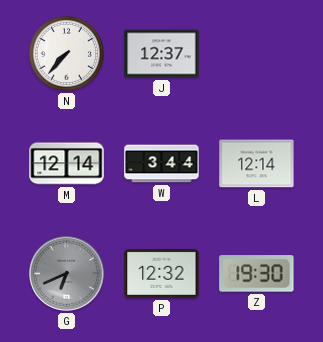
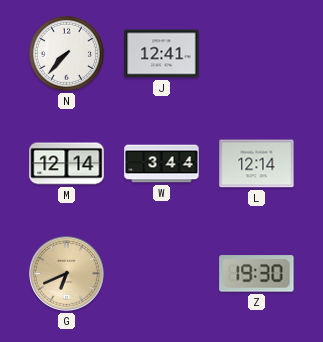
J: 12:37 -> 12:41
G dial: grey -> champagne
P: 12:32 -> none
